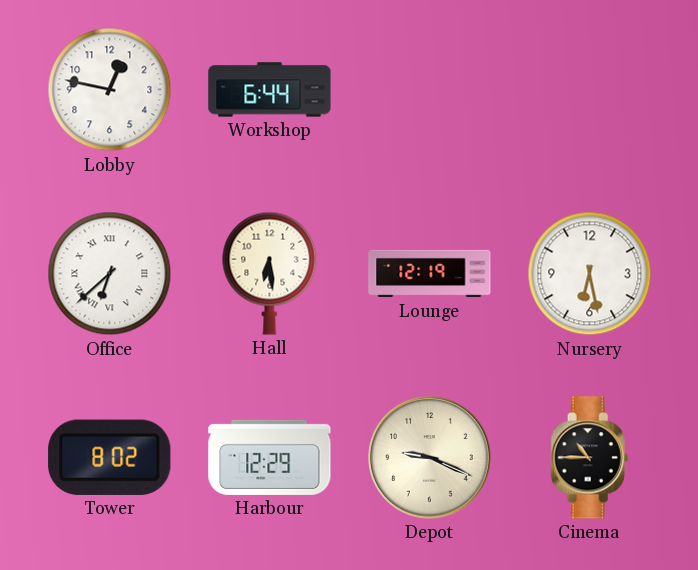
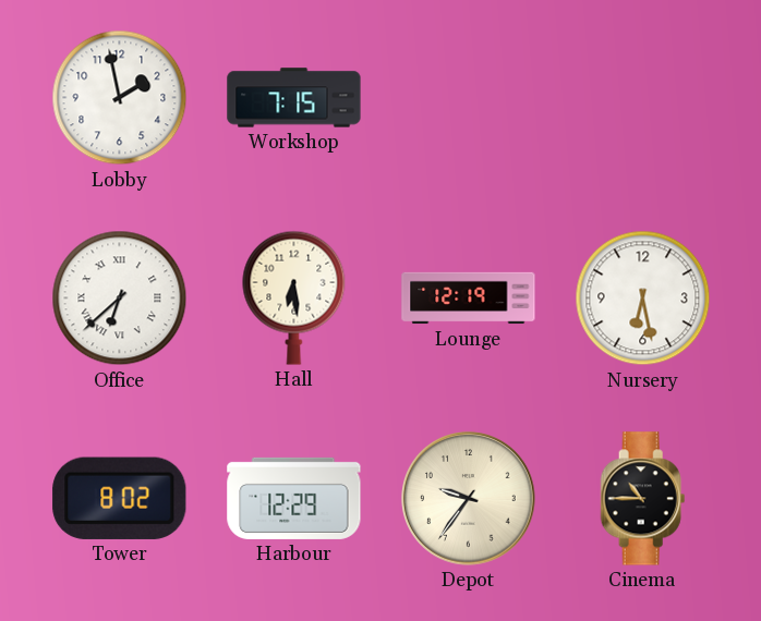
Lobby: 12:47 -> 1:58
Workshop: 6:44 -> 7:15
Depot: 9:19 -> 9:36
